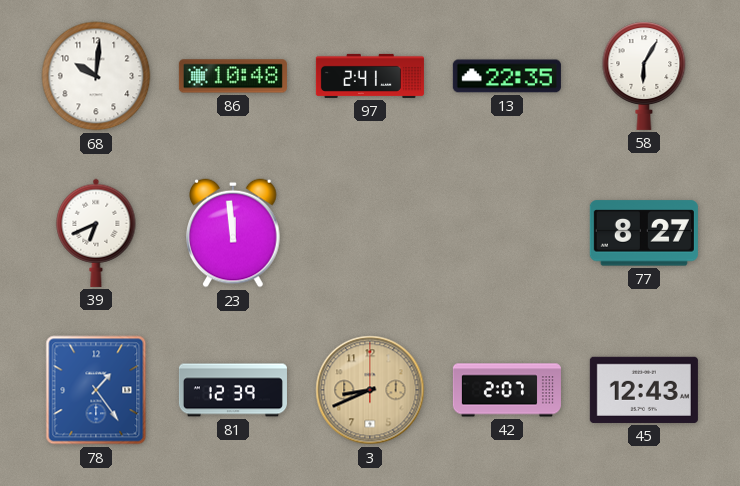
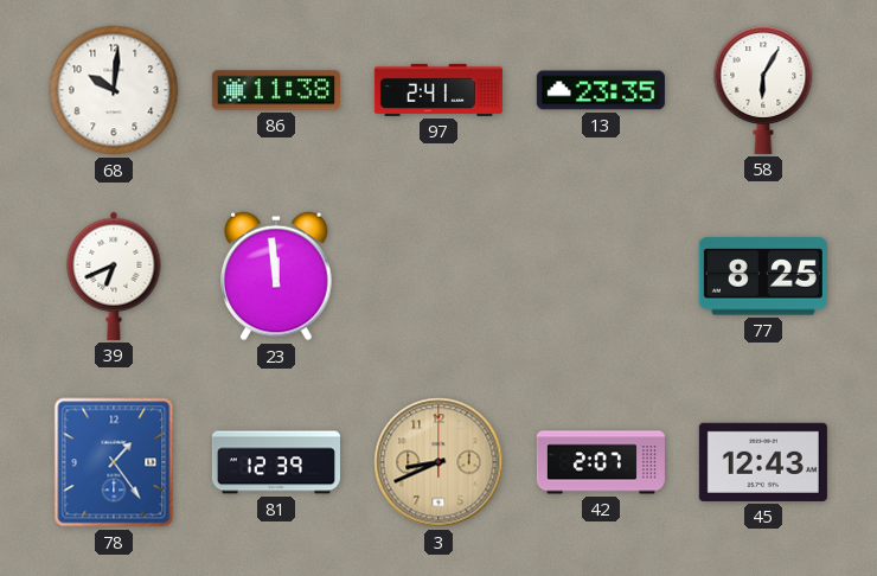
86: 10:48 -> 11:38
13: 22:35 -> 23:35
77: 8:27 -> 8:25
